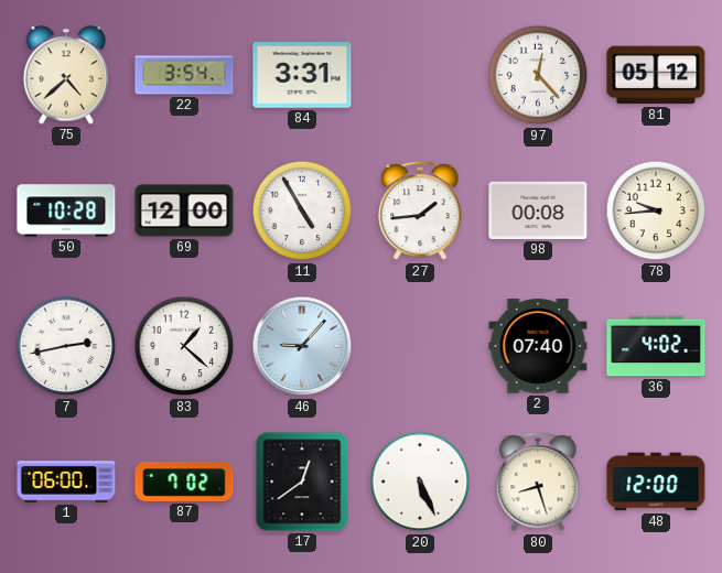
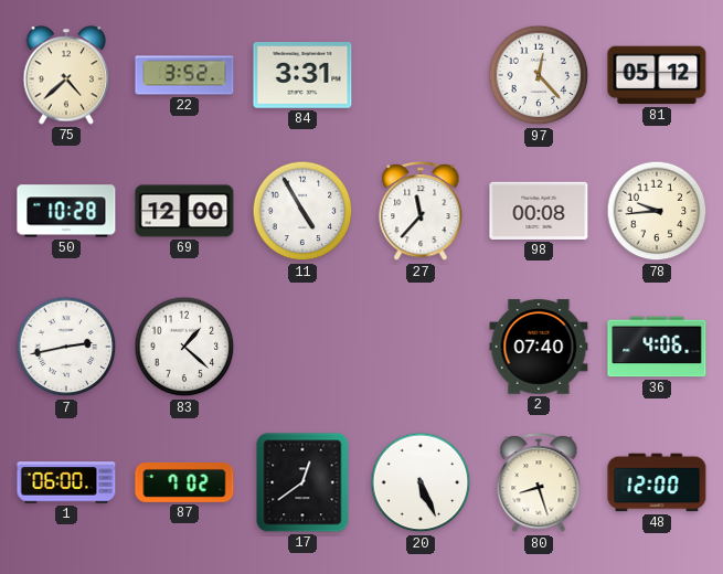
22: 3:54 -> 3:52
27: 1:44 -> 11:37
46: 9:07 -> none
36: 4:02 -> 4:06
